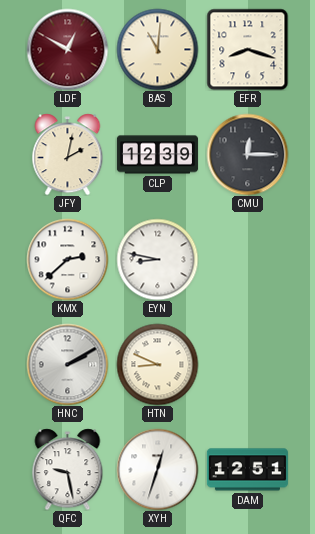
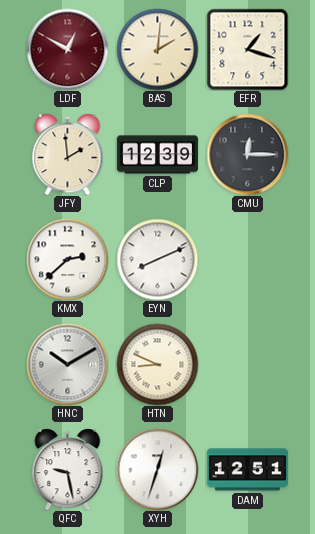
BAS: 11:01 -> 2:01
EFR: 8:18 -> 1:18
JFY: 2:02 -> 1:59
EYN: 8:47 -> 8:11
HNC: 2:10 -> 10:10
